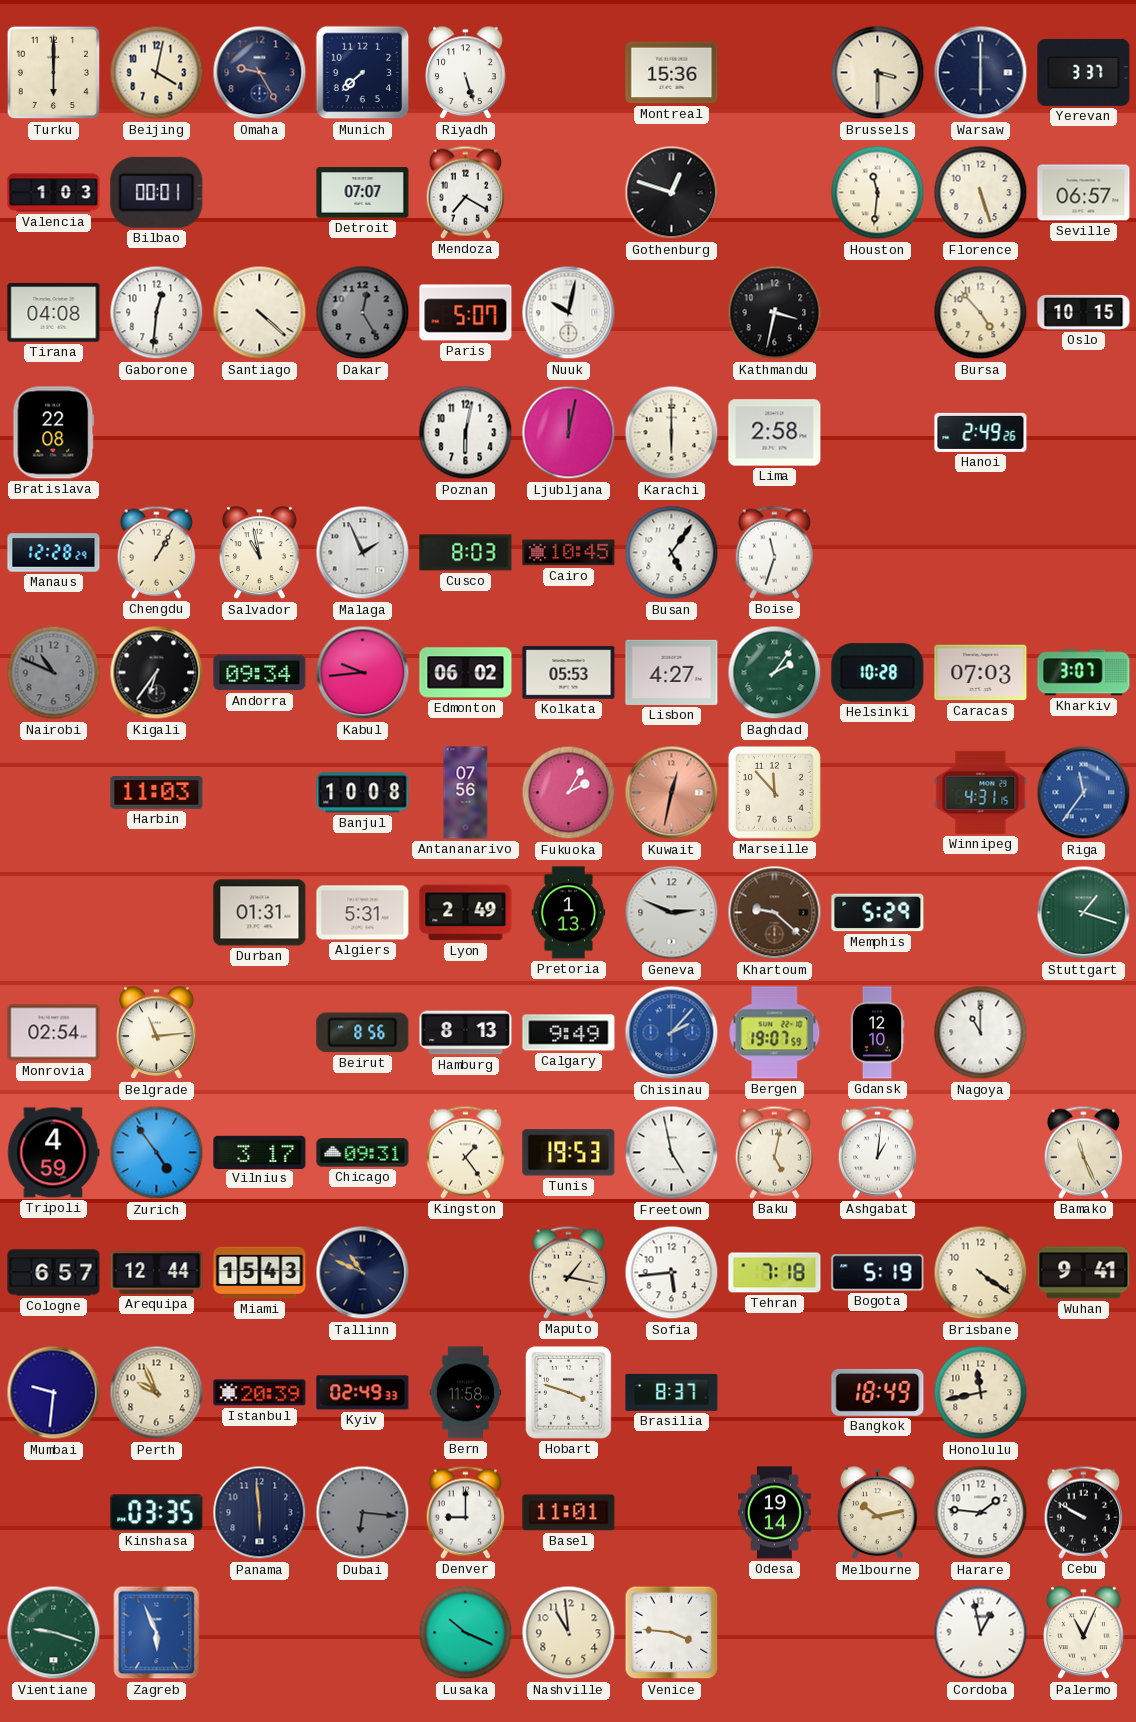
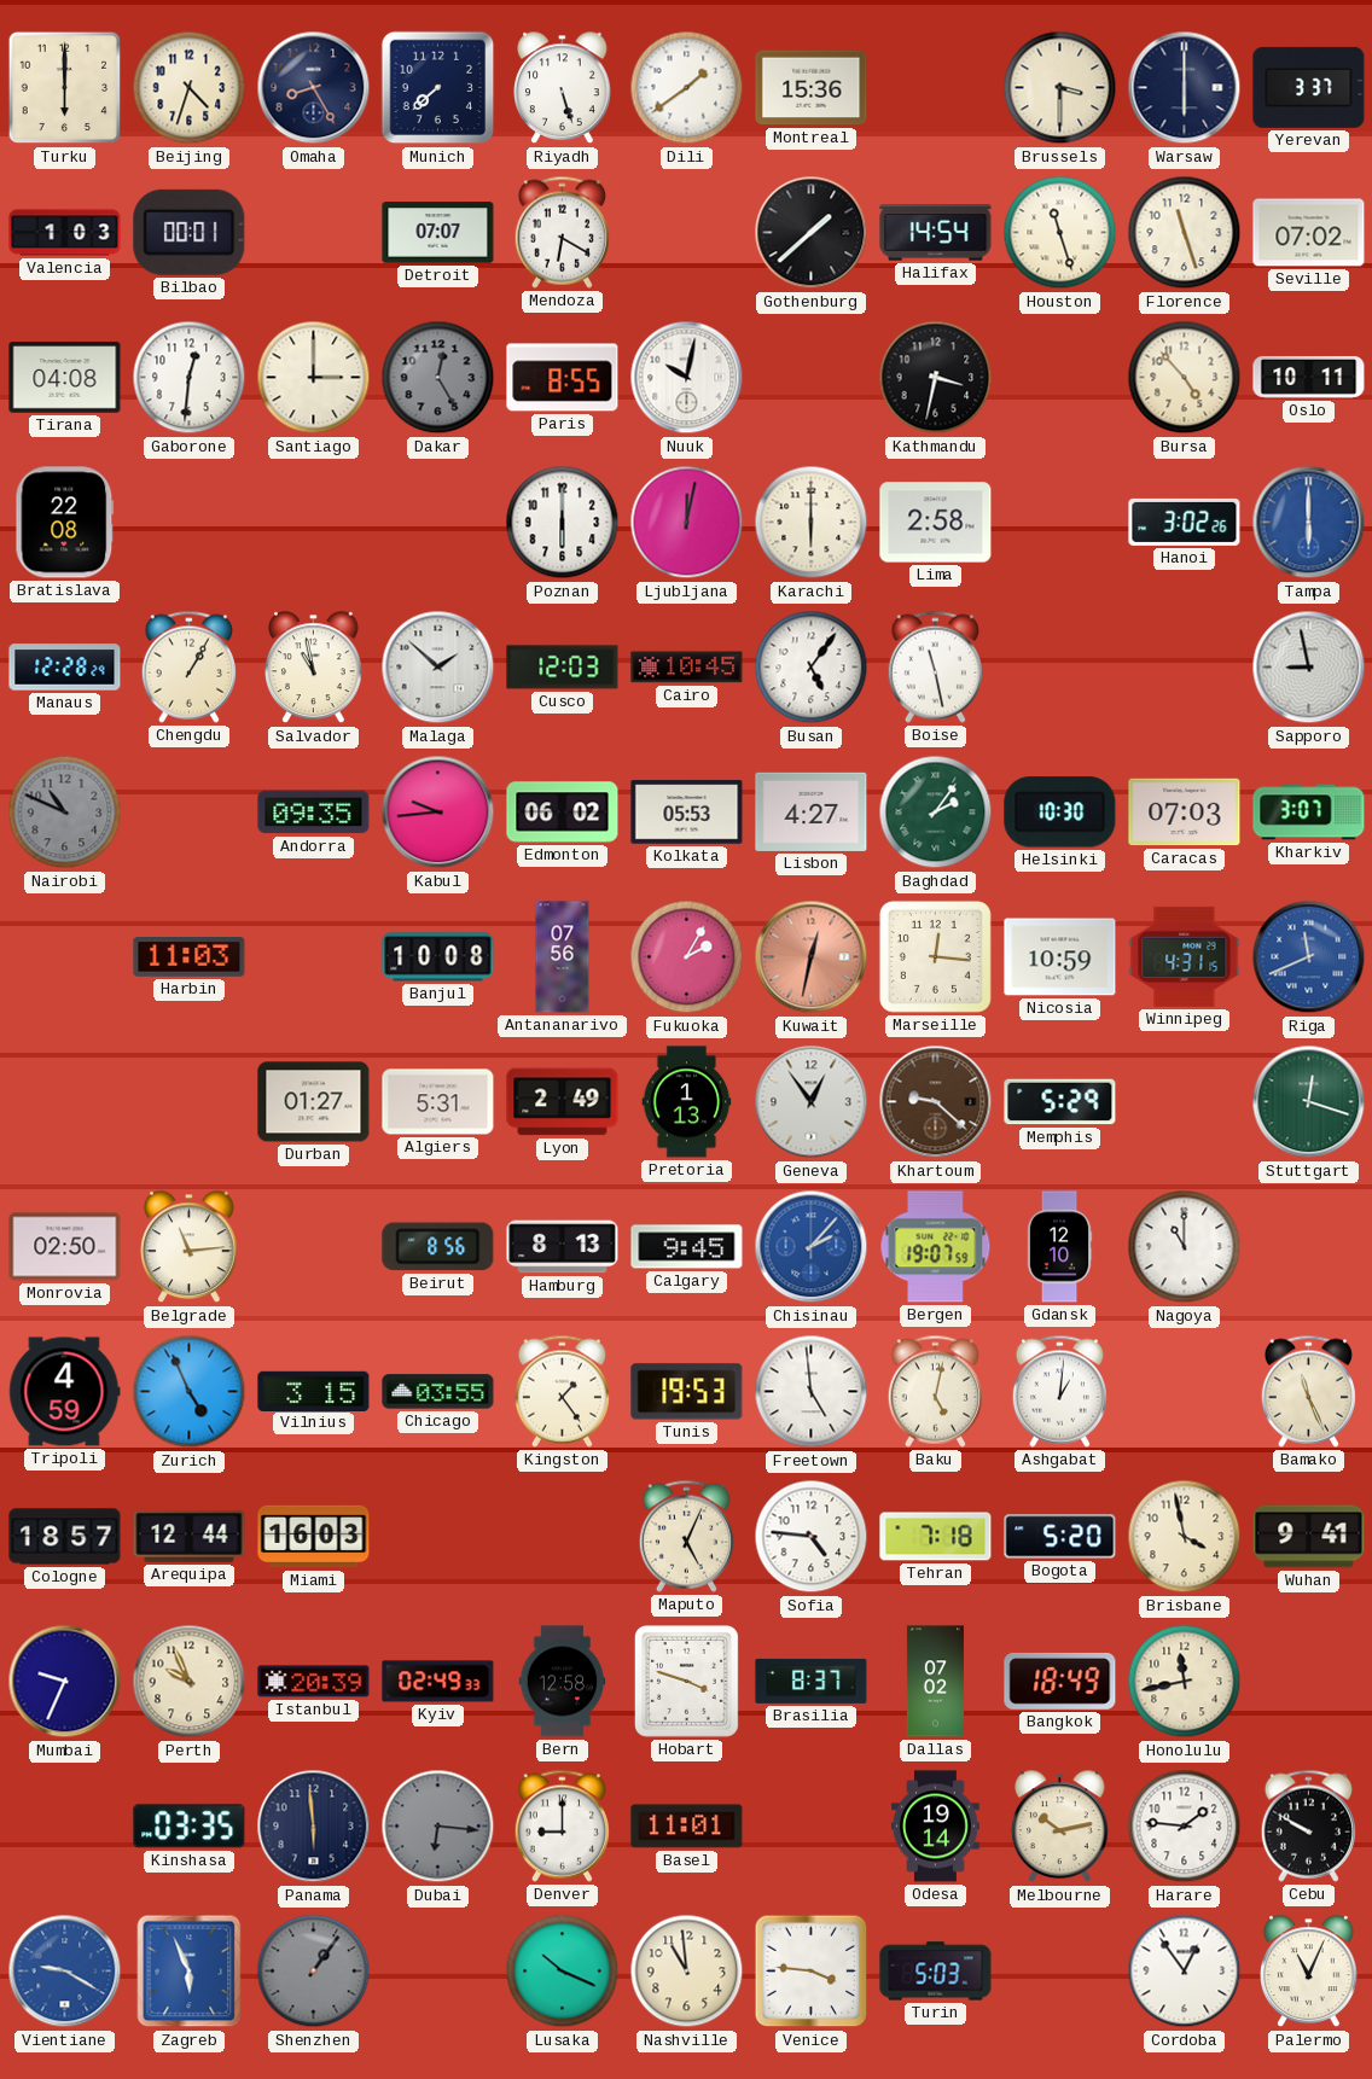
Beijing: 4:02 -> 4:33
Omaha: 9:25 -> 8:25
Dili: none -> 1:39
Mendoza: 7:20 -> 6:20
Gothenburg: 12:48 -> 1:38
Halifax: none -> 14:54
Houston: 11:31 -> 11:27
Florence: 5:27 -> 11:27
Seville: 06:57 -> 07:02
Santiago: 4:22 -> 3:00
Paris: 5:07 -> 8:55
Oslo: 10:15 -> 10:11
Poznan: 6:02 -> 6:00
Hanoi: 2:49 -> 3:02
Tampa: none -> 6:00
Malaga: 1:56 -> 1:52
Cusco: 8:03 -> 12:03
Boise: 11:33 -> 11:28
Sapporo: none -> 8:58
Kigali: 6:36 -> none
Andorra: 09:34 -> 09:35
Helsinki: 10:28 -> 10:30
Marseille: 11:53 -> 12:16
Nicosia: none -> 10:59
Riga: 11:36 -> 11:41
Durban: 01:31 -> 01:27
Geneva: 2:49 -> 12:54
Stuttgart: 1:18 -> 12:18
Monrovia: 02:54 -> 02:50
Calgary: 9:49 -> 9:45
Zurich: 4:54 -> 4:56
Vilnius: 3:17 -> 3:15
Chicago: 09:31 -> 03:55
Freetown: 4:58 -> 4:59
Cologne: 6:57 -> 18:57
Miami: 15:43 -> 16:03
Tallinn: 10:49 -> none
Maputo: 1:17 -> 5:04
Sofia: 5:44 -> 4:46
Bogota: 5:19 -> 5:20
Brisbane: 4:21 -> 3:58
Mumbai: 9:31 -> 9:34
Bern: 11:58 -> 12:58
Dallas: none -> 07:02
Vientiane: 9:18 -> 9:20
Vientiane dial: green -> blue
Shenzhen: none -> 1:06
Turin: none -> 5:03
Cordoba: 12:58 -> 12:54
